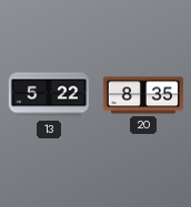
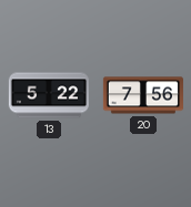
20: 8:35 -> 7:56
